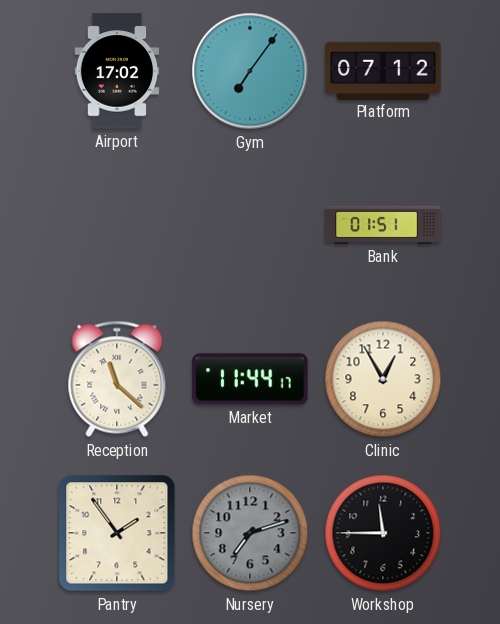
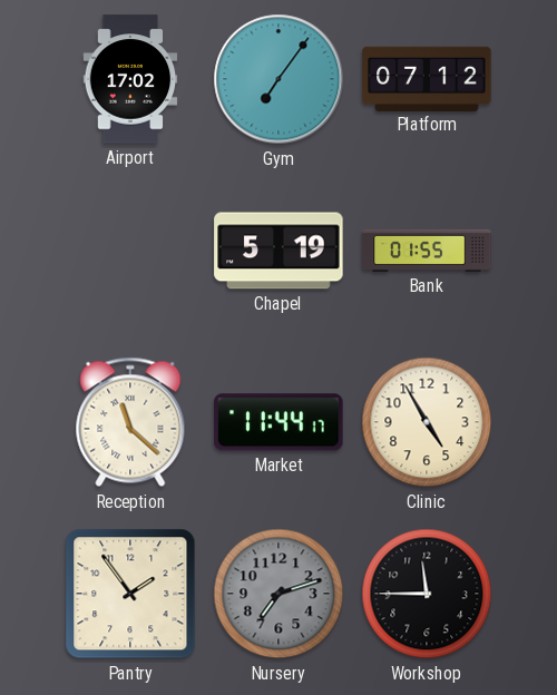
Chapel: none -> 5:19
Bank: 01:51 -> 01:55
Clinic: 12:55 -> 4:55
